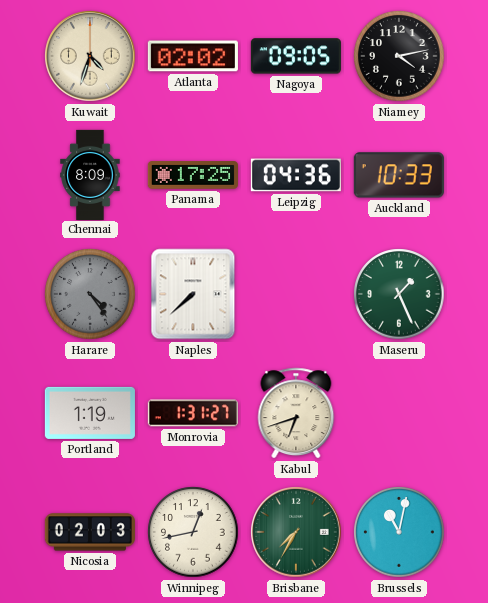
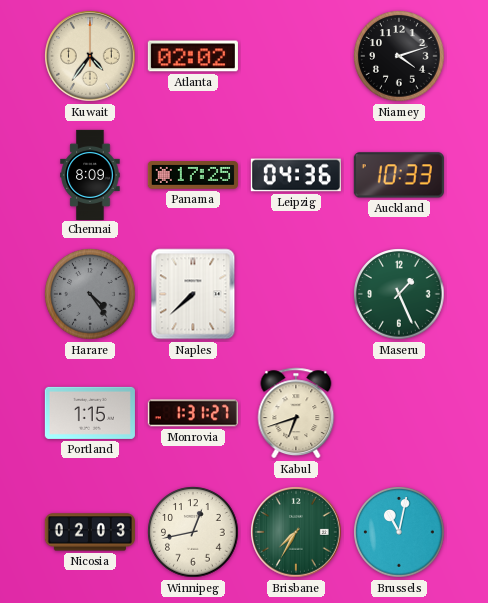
Kuwait: 4:33 -> 4:36
Nagoya: 09:05 -> none
Niamey: 4:13 -> 4:12
Portland: 1:19 -> 1:15
